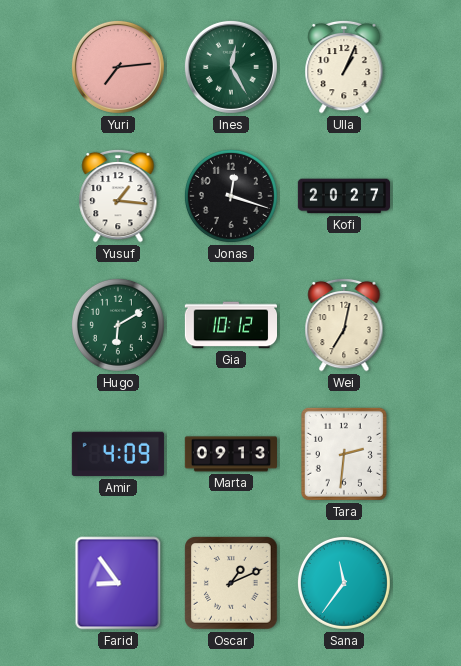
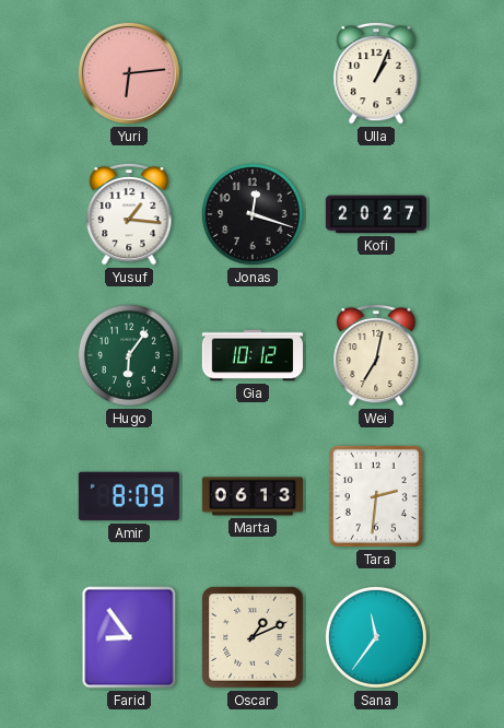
Yuri: 7:14 -> 6:14
Ines: 12:25 -> none
Hugo: 6:10 -> 6:06
Amir: 4:09 -> 8:09
Marta: 09:13 -> 06:13
